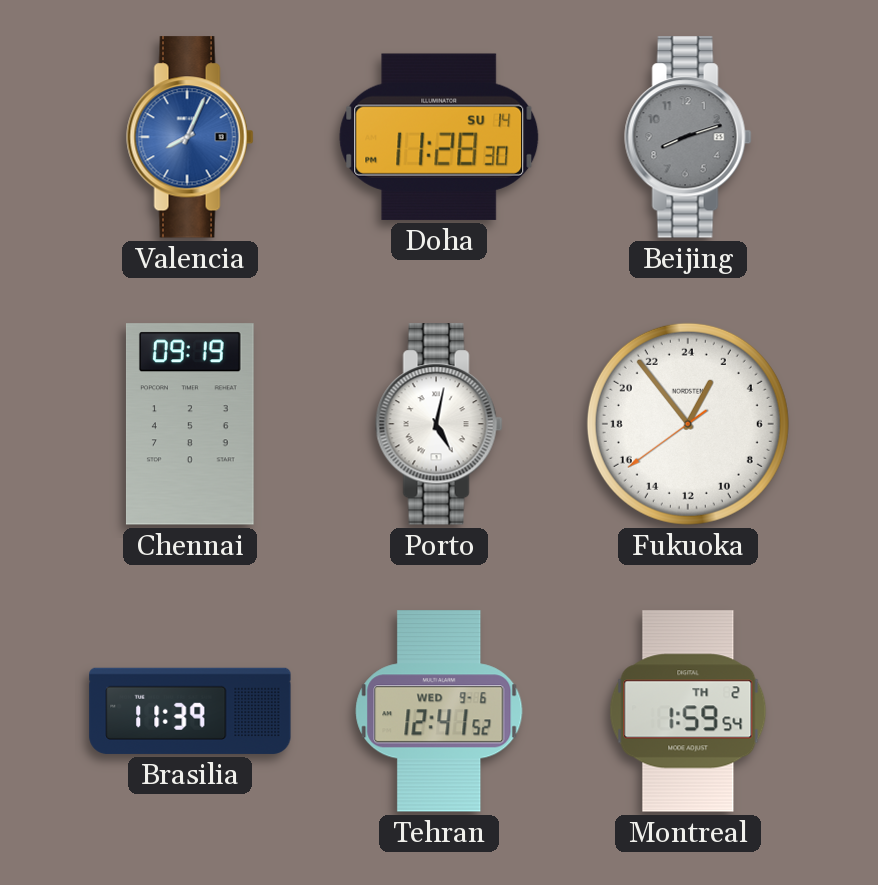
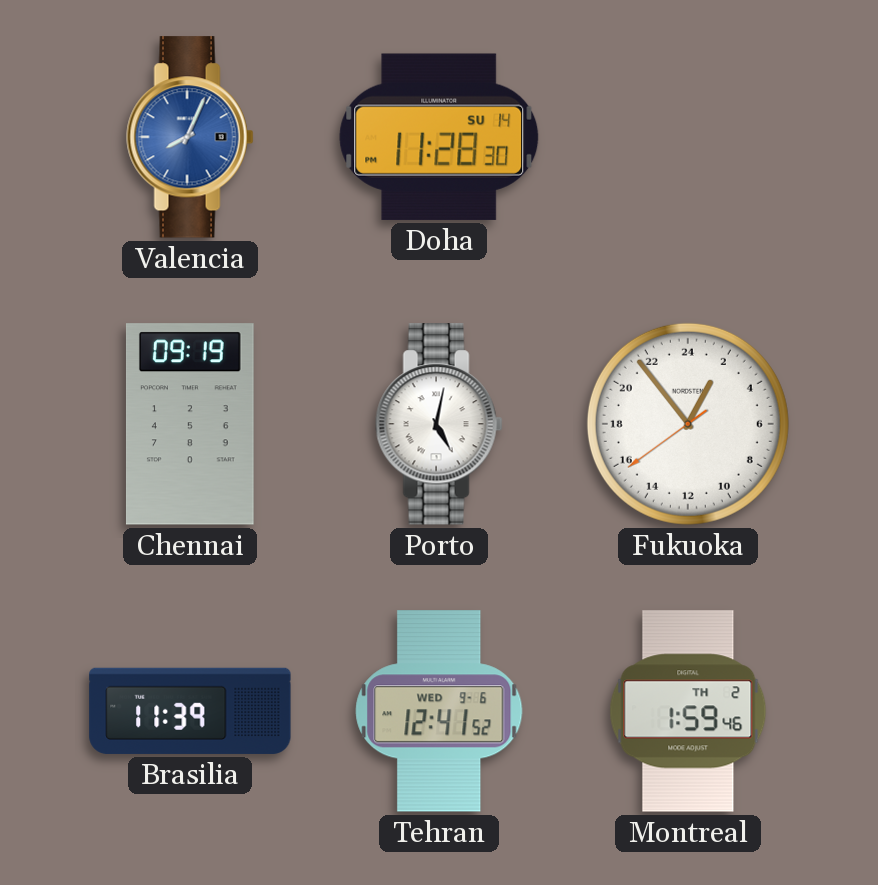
Beijing: 8:12 -> none
Montreal: 1:59:54 -> 1:59:46
